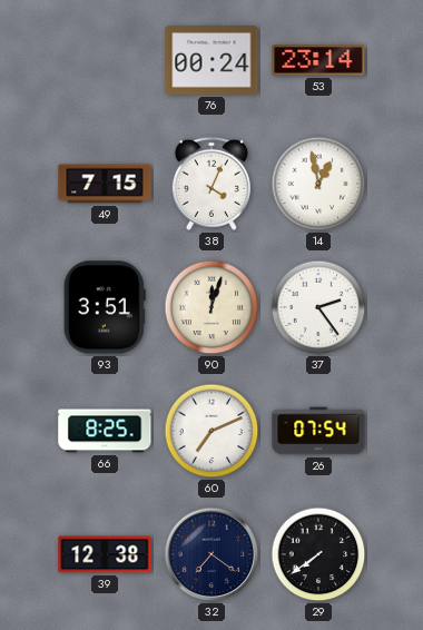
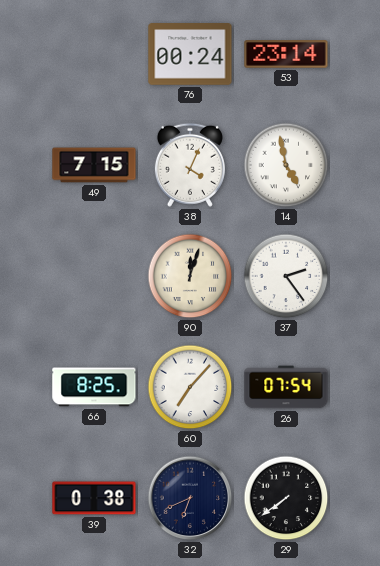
14: 12:58 -> 4:58
93: 3:51 -> none
60: 7:11 -> 7:07
39: 12:38 -> 0:38
32: 7:21 -> 6:41
